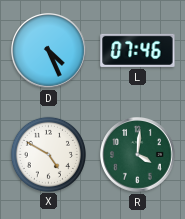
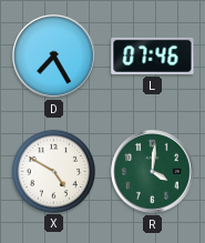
D: 4:26 -> 7:25
